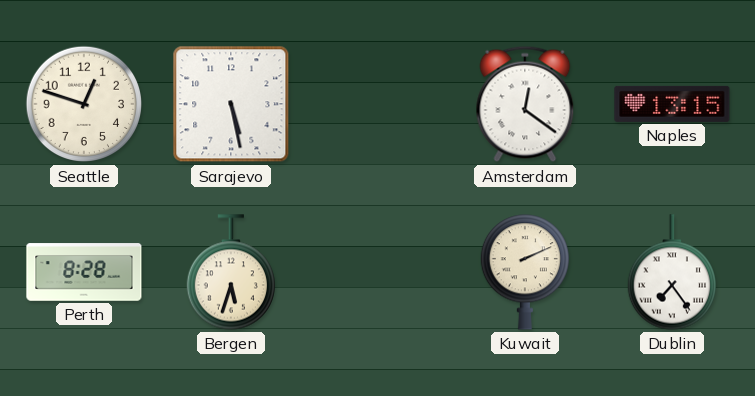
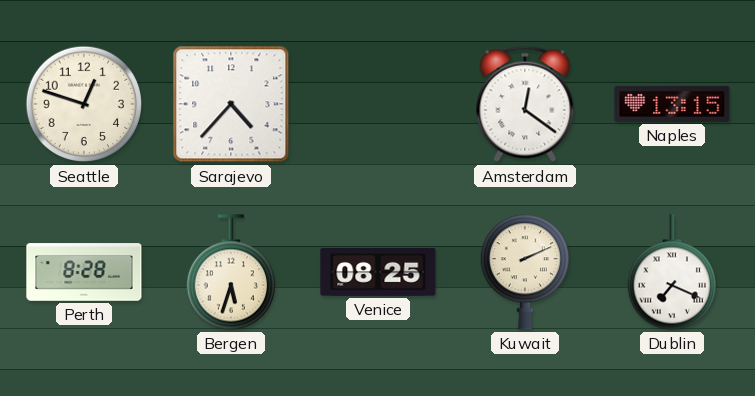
Sarajevo: 5:28 -> 4:37
Venice: none -> 08:25
Dublin: 7:24 -> 7:19
